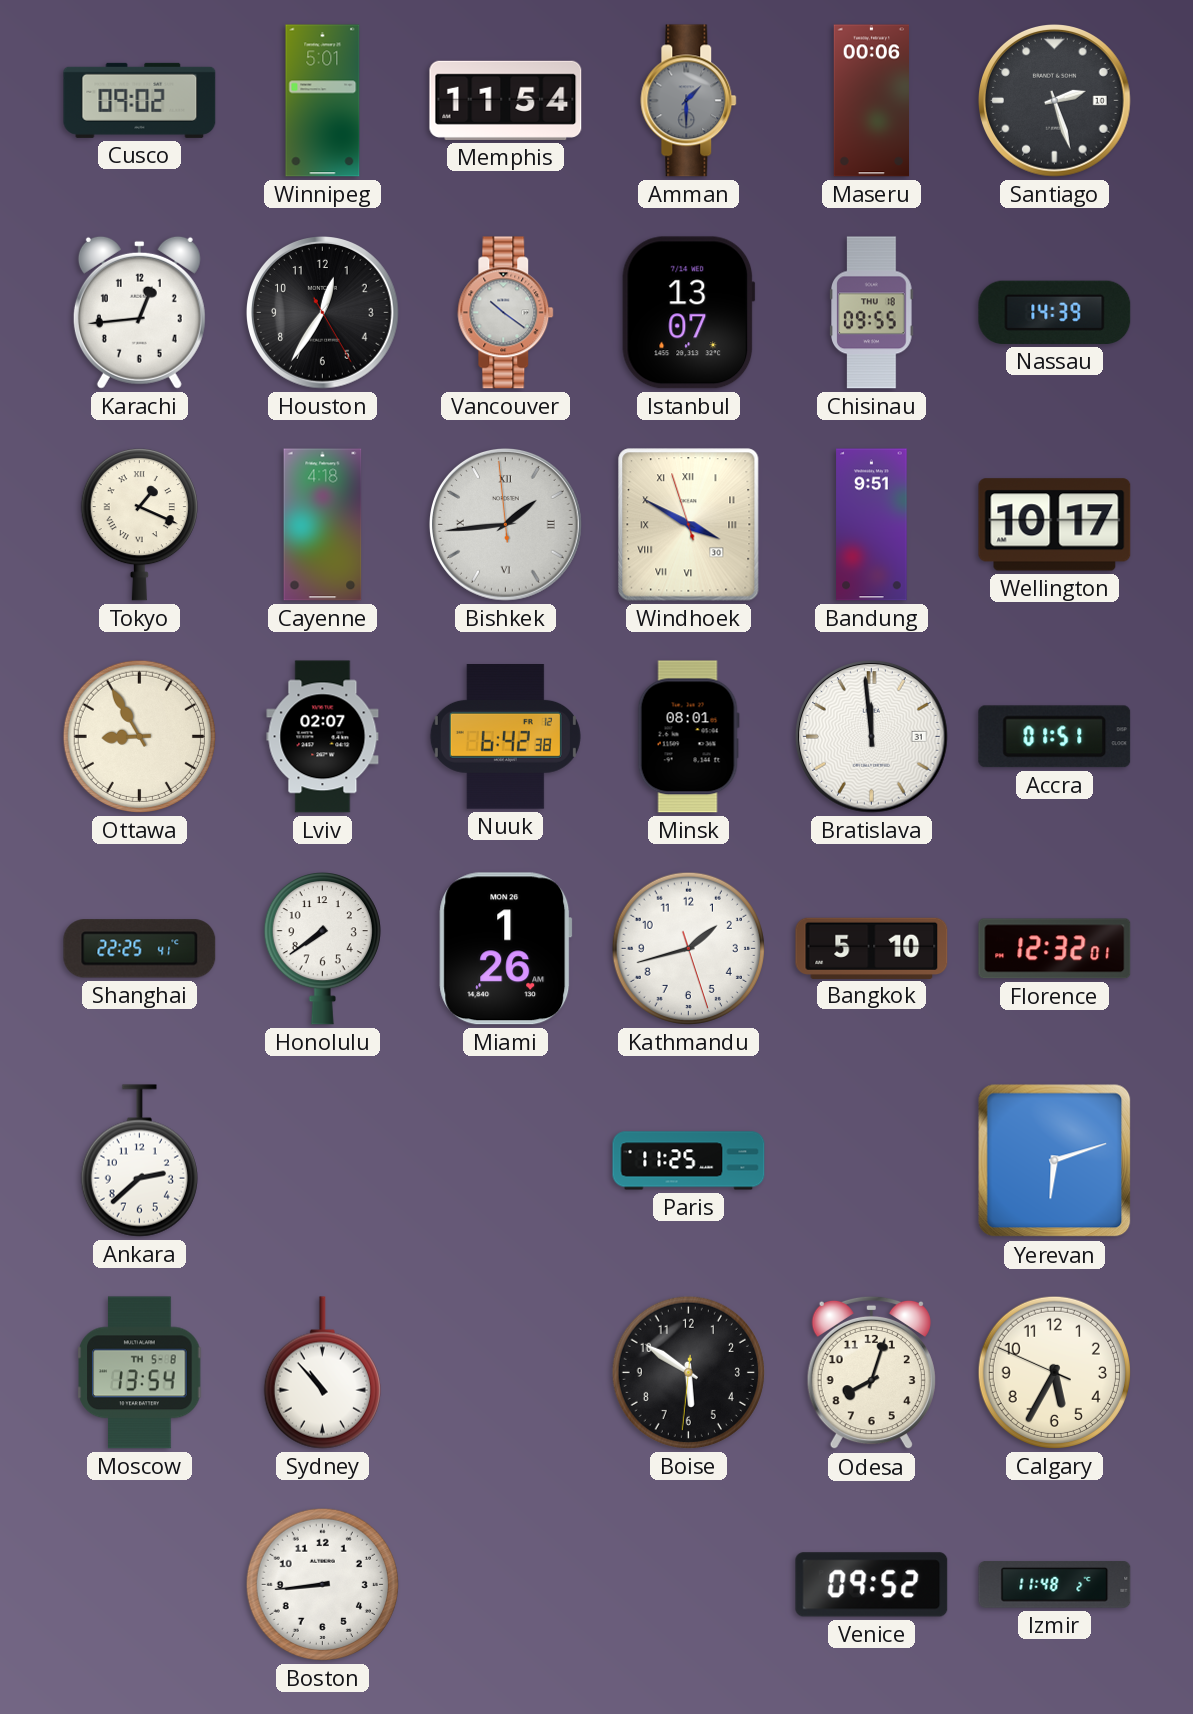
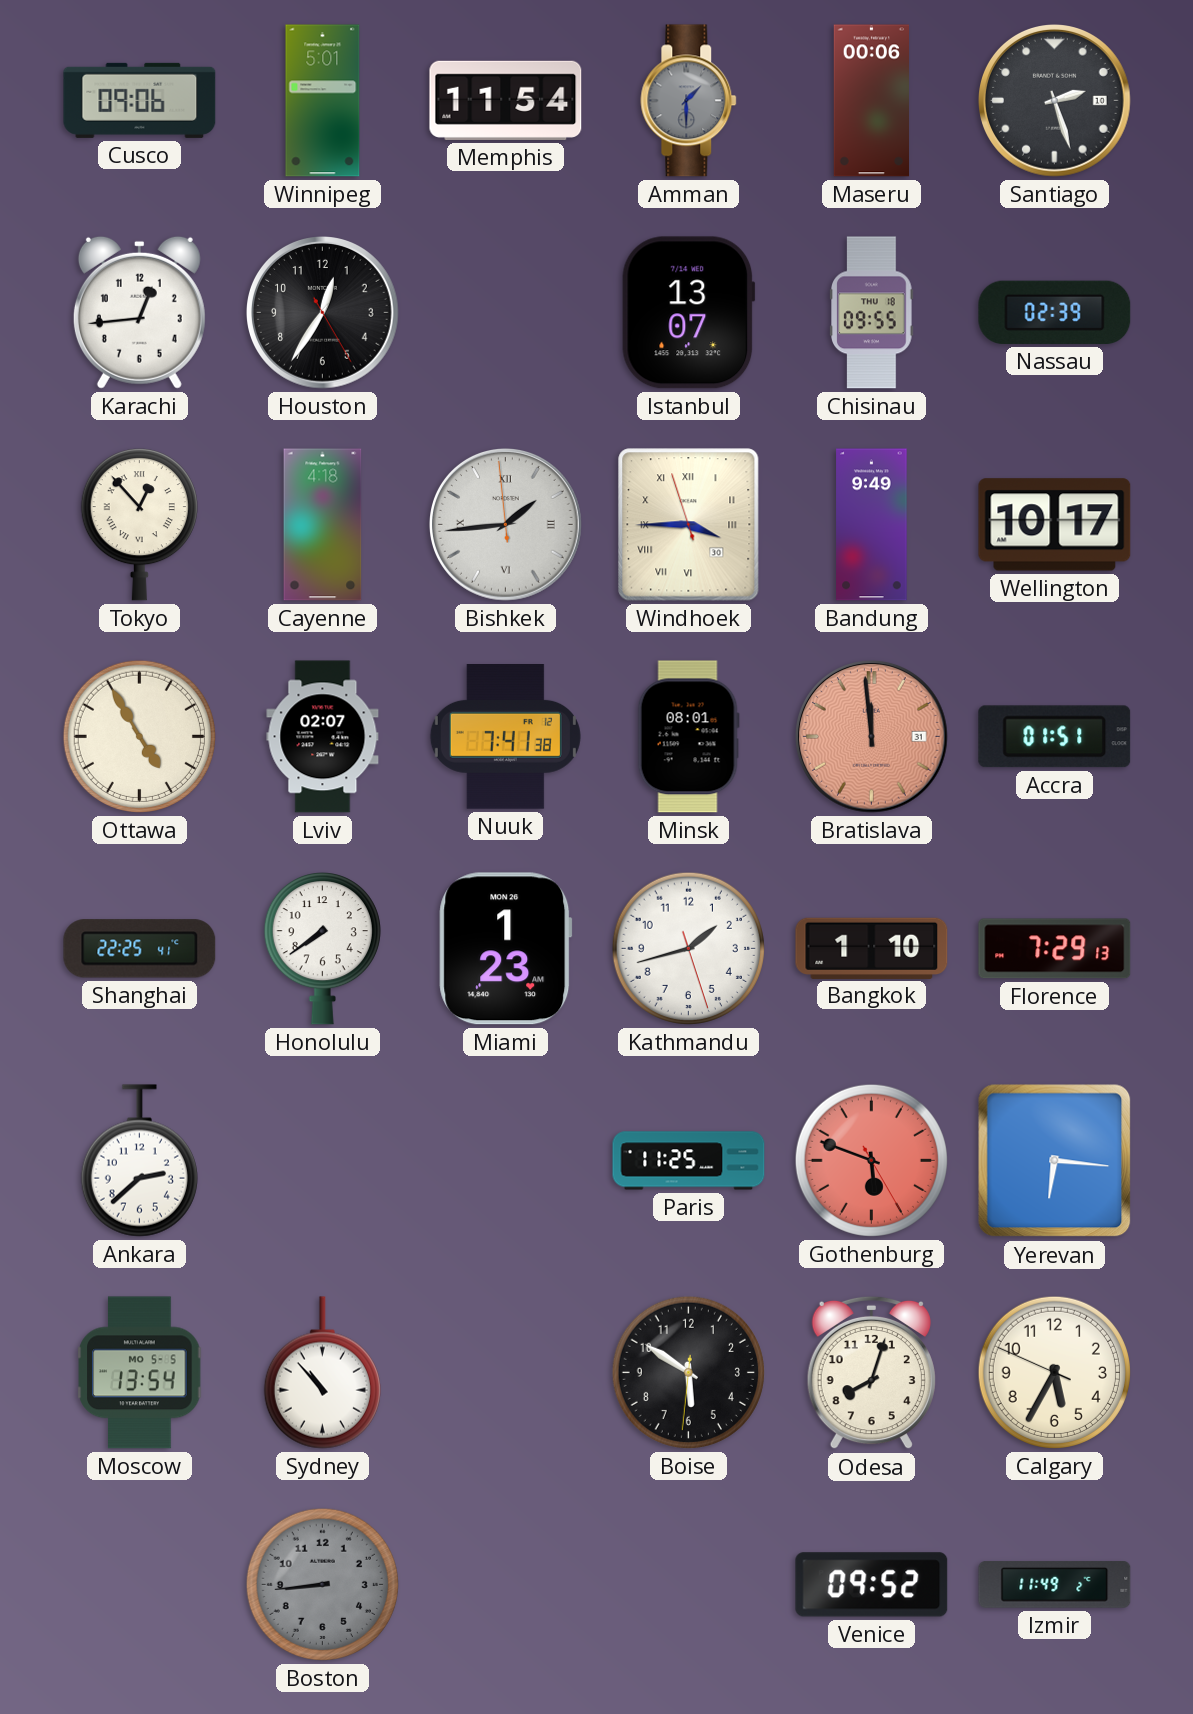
Cusco: 09:02 -> 09:06
Vancouver: 10:21 -> none
Nassau: 14:39 -> 02:39
Tokyo: 1:19 -> 12:53
Windhoek: 3:49 -> 3:44
Bandung: 9:51 -> 9:49
Ottawa: 8:55 -> 4:55
Nuuk: 6:42 -> 7:41
Bratislava dial: white -> salmon
Miami: 1:26 -> 1:23
Bangkok: 5:10 -> 1:10
Florence: 12:32 -> 7:29
Gothenburg: none -> 5:48
Yerevan: 6:12 -> 6:16
Moscow date: TH 5-8 -> MO 5-5
Boston dial: white -> grey
Izmir: 11:48 -> 11:49
